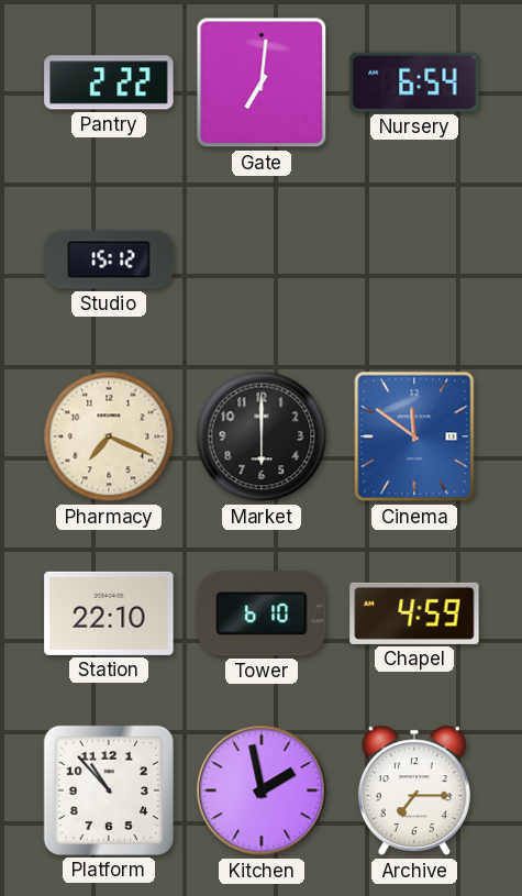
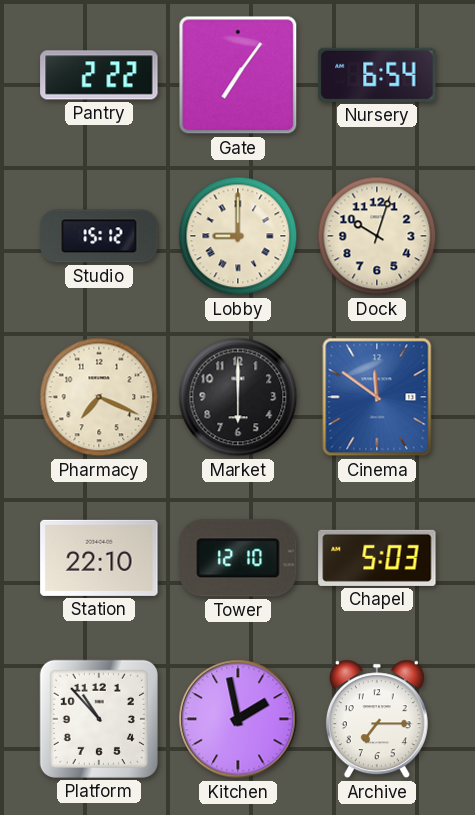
Gate: 7:01 -> 7:06
Lobby: none -> 9:00
Dock: none -> 10:03
Tower: 6:10 -> 12:10
Chapel: 4:59 -> 5:03
